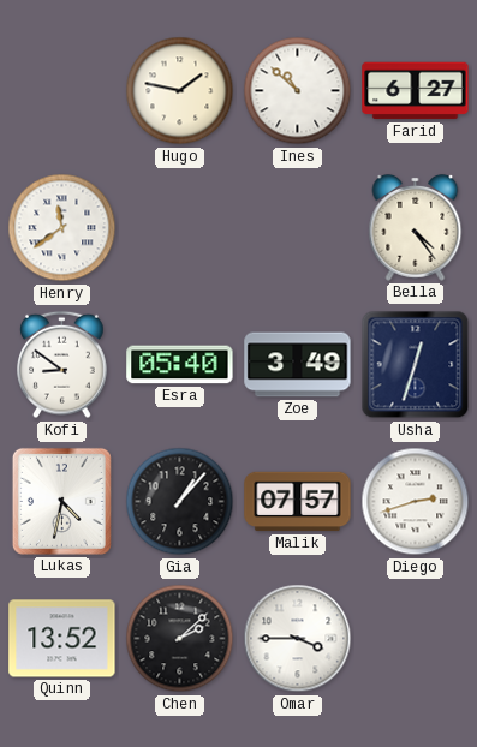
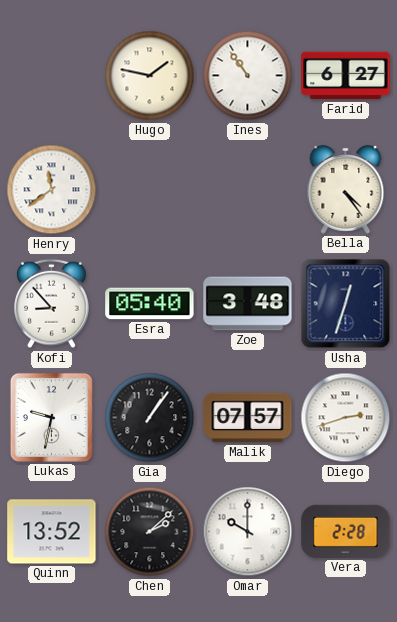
Ines: 10:52 -> 10:54
Kofi: 8:51 -> 8:53
Zoe: 3:49 -> 3:48
Lukas: 4:32 -> 9:32
Gia: 1:07 -> 1:06
Omar: 3:45 -> 10:00
Vera: none -> 2:28
